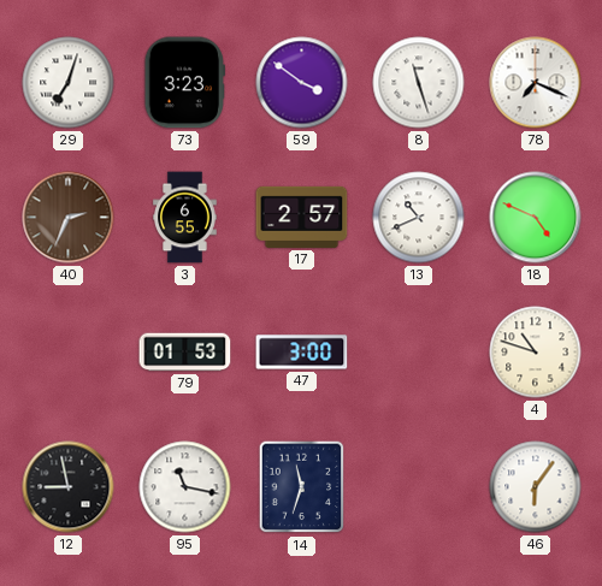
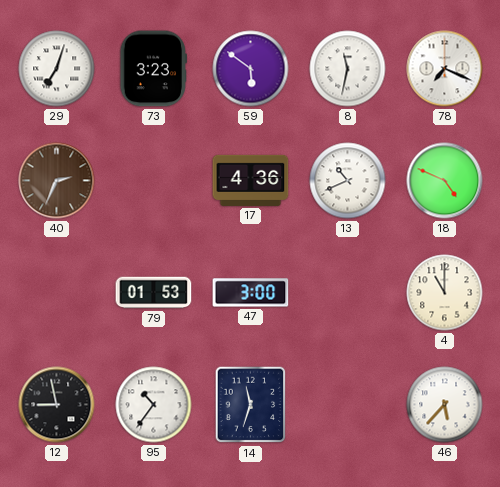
59: 3:51 -> 5:51
8: 11:27 -> 11:32
3: 6:55 -> none
17: 2:57 -> 4:36
4: 10:48 -> 11:00
95: 11:17 -> 10:36
46: 6:06 -> 5:37
